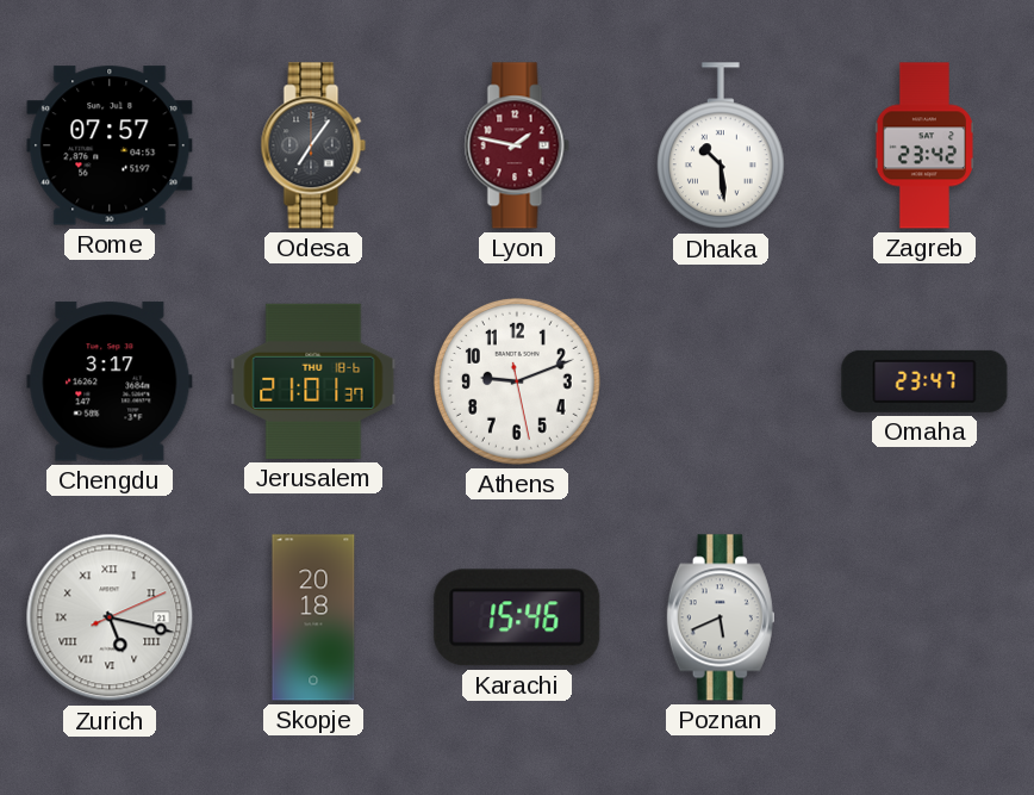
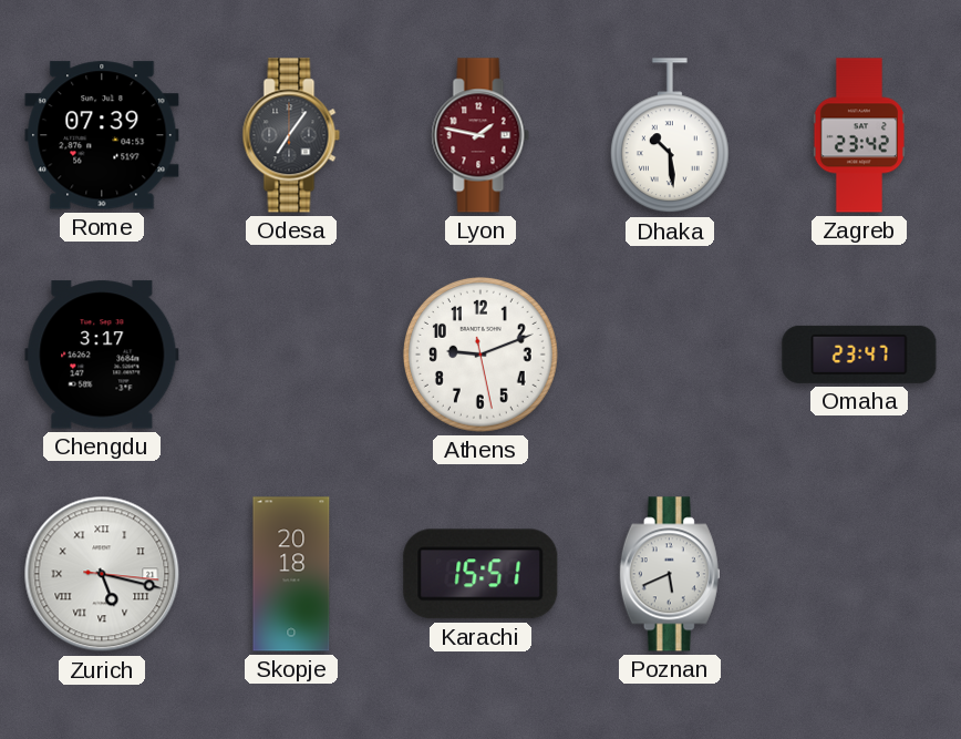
Rome: 07:57 -> 07:39
Jerusalem: 21:01 -> none
Zurich: 5:17:11 -> 5:17:16
Karachi: 15:46 -> 15:51
